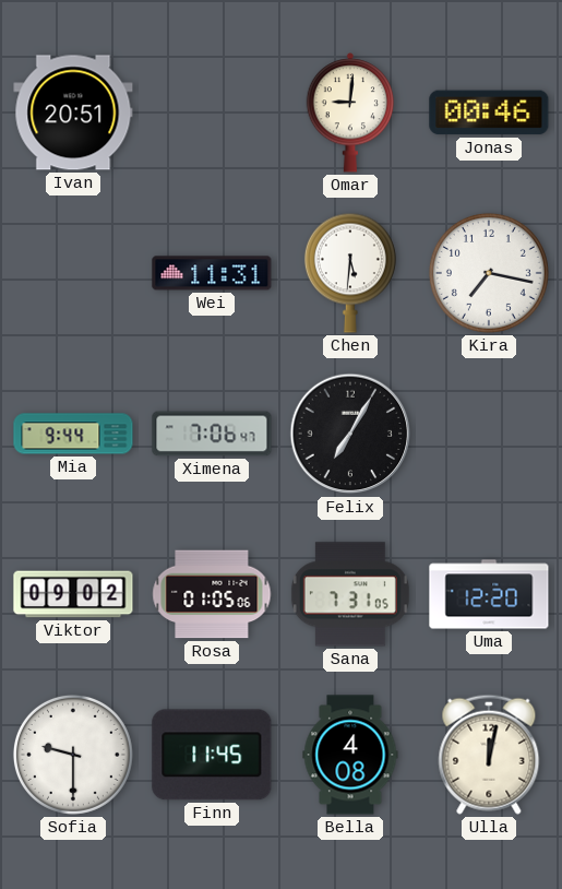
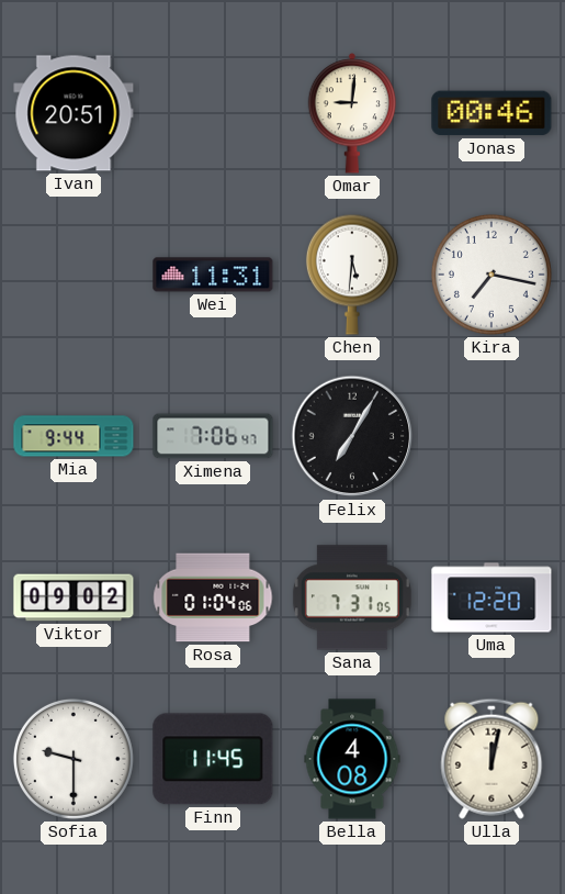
Rosa: 01:05 -> 01:04
